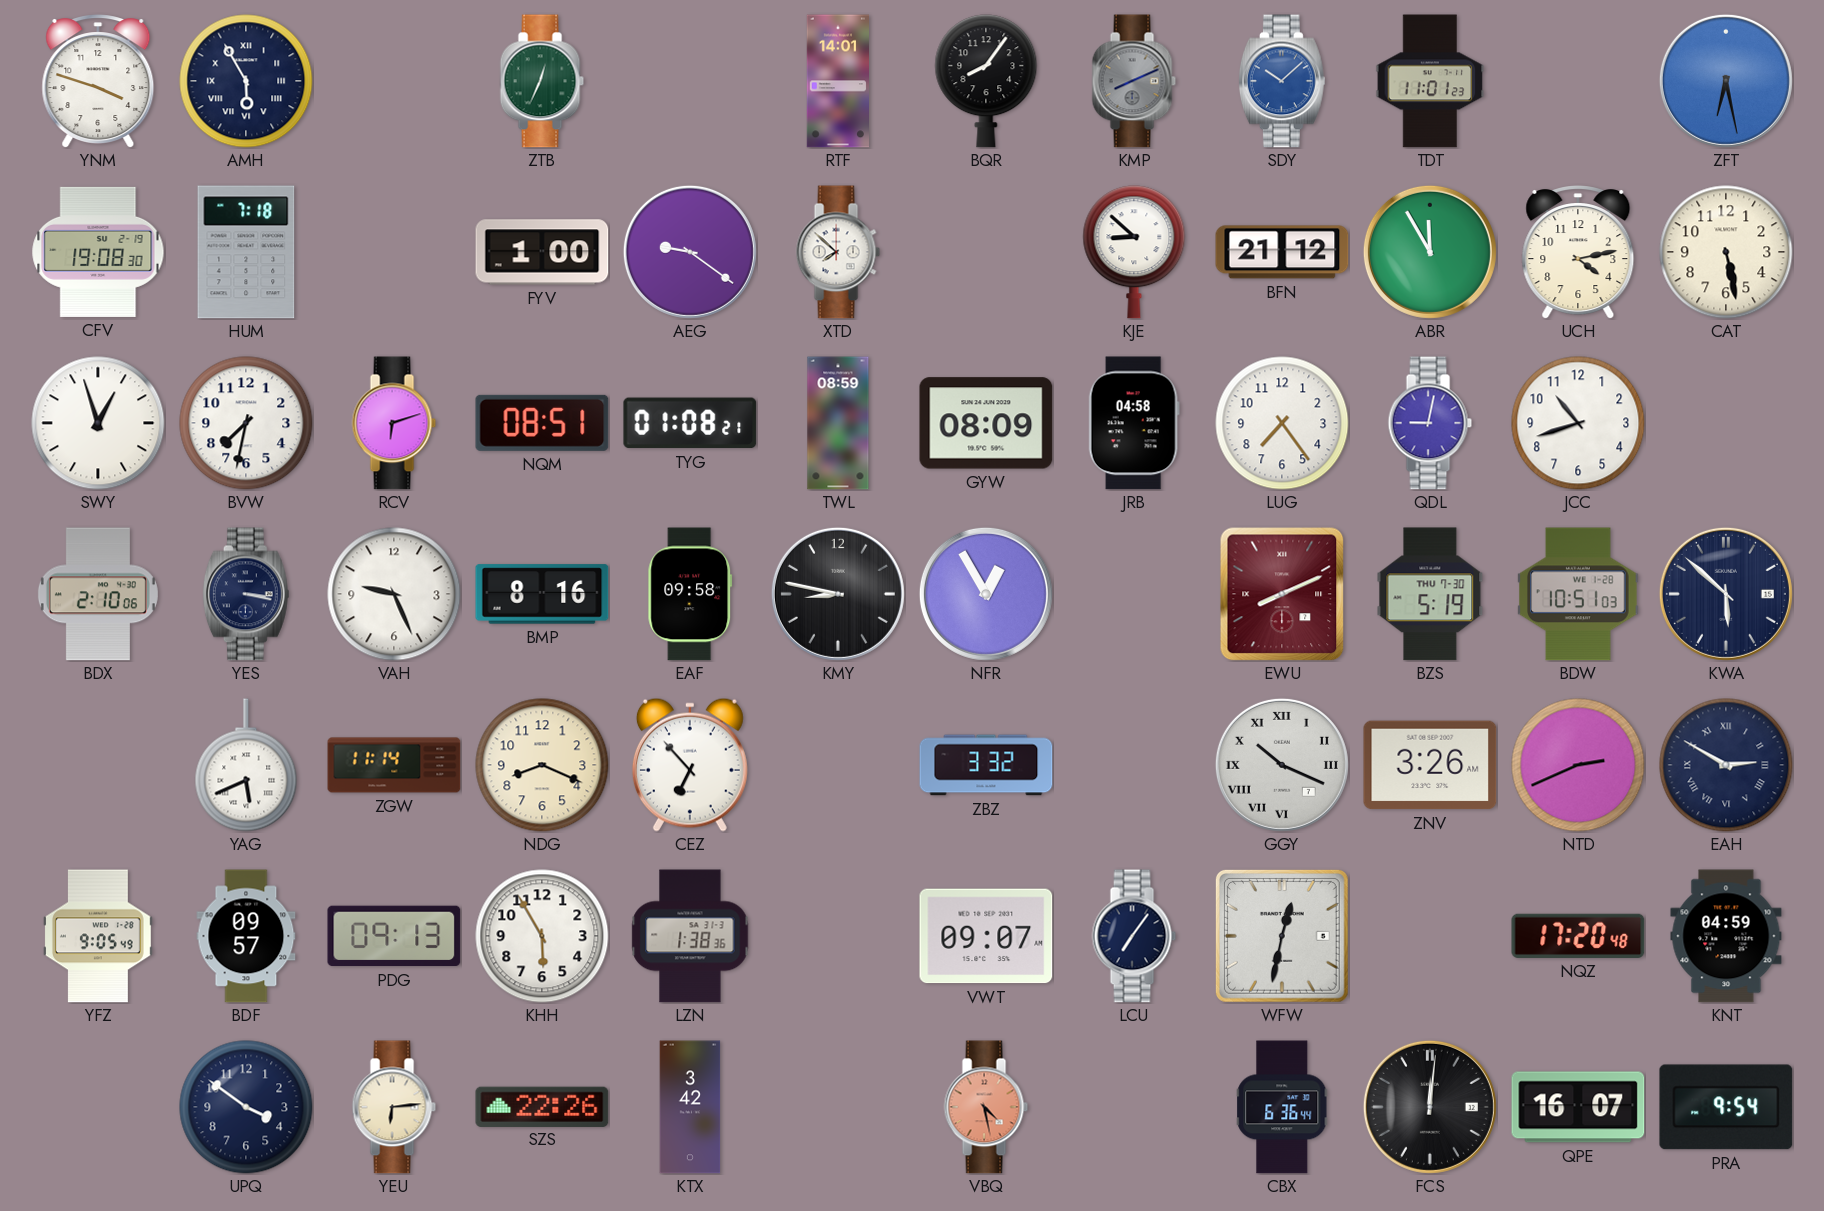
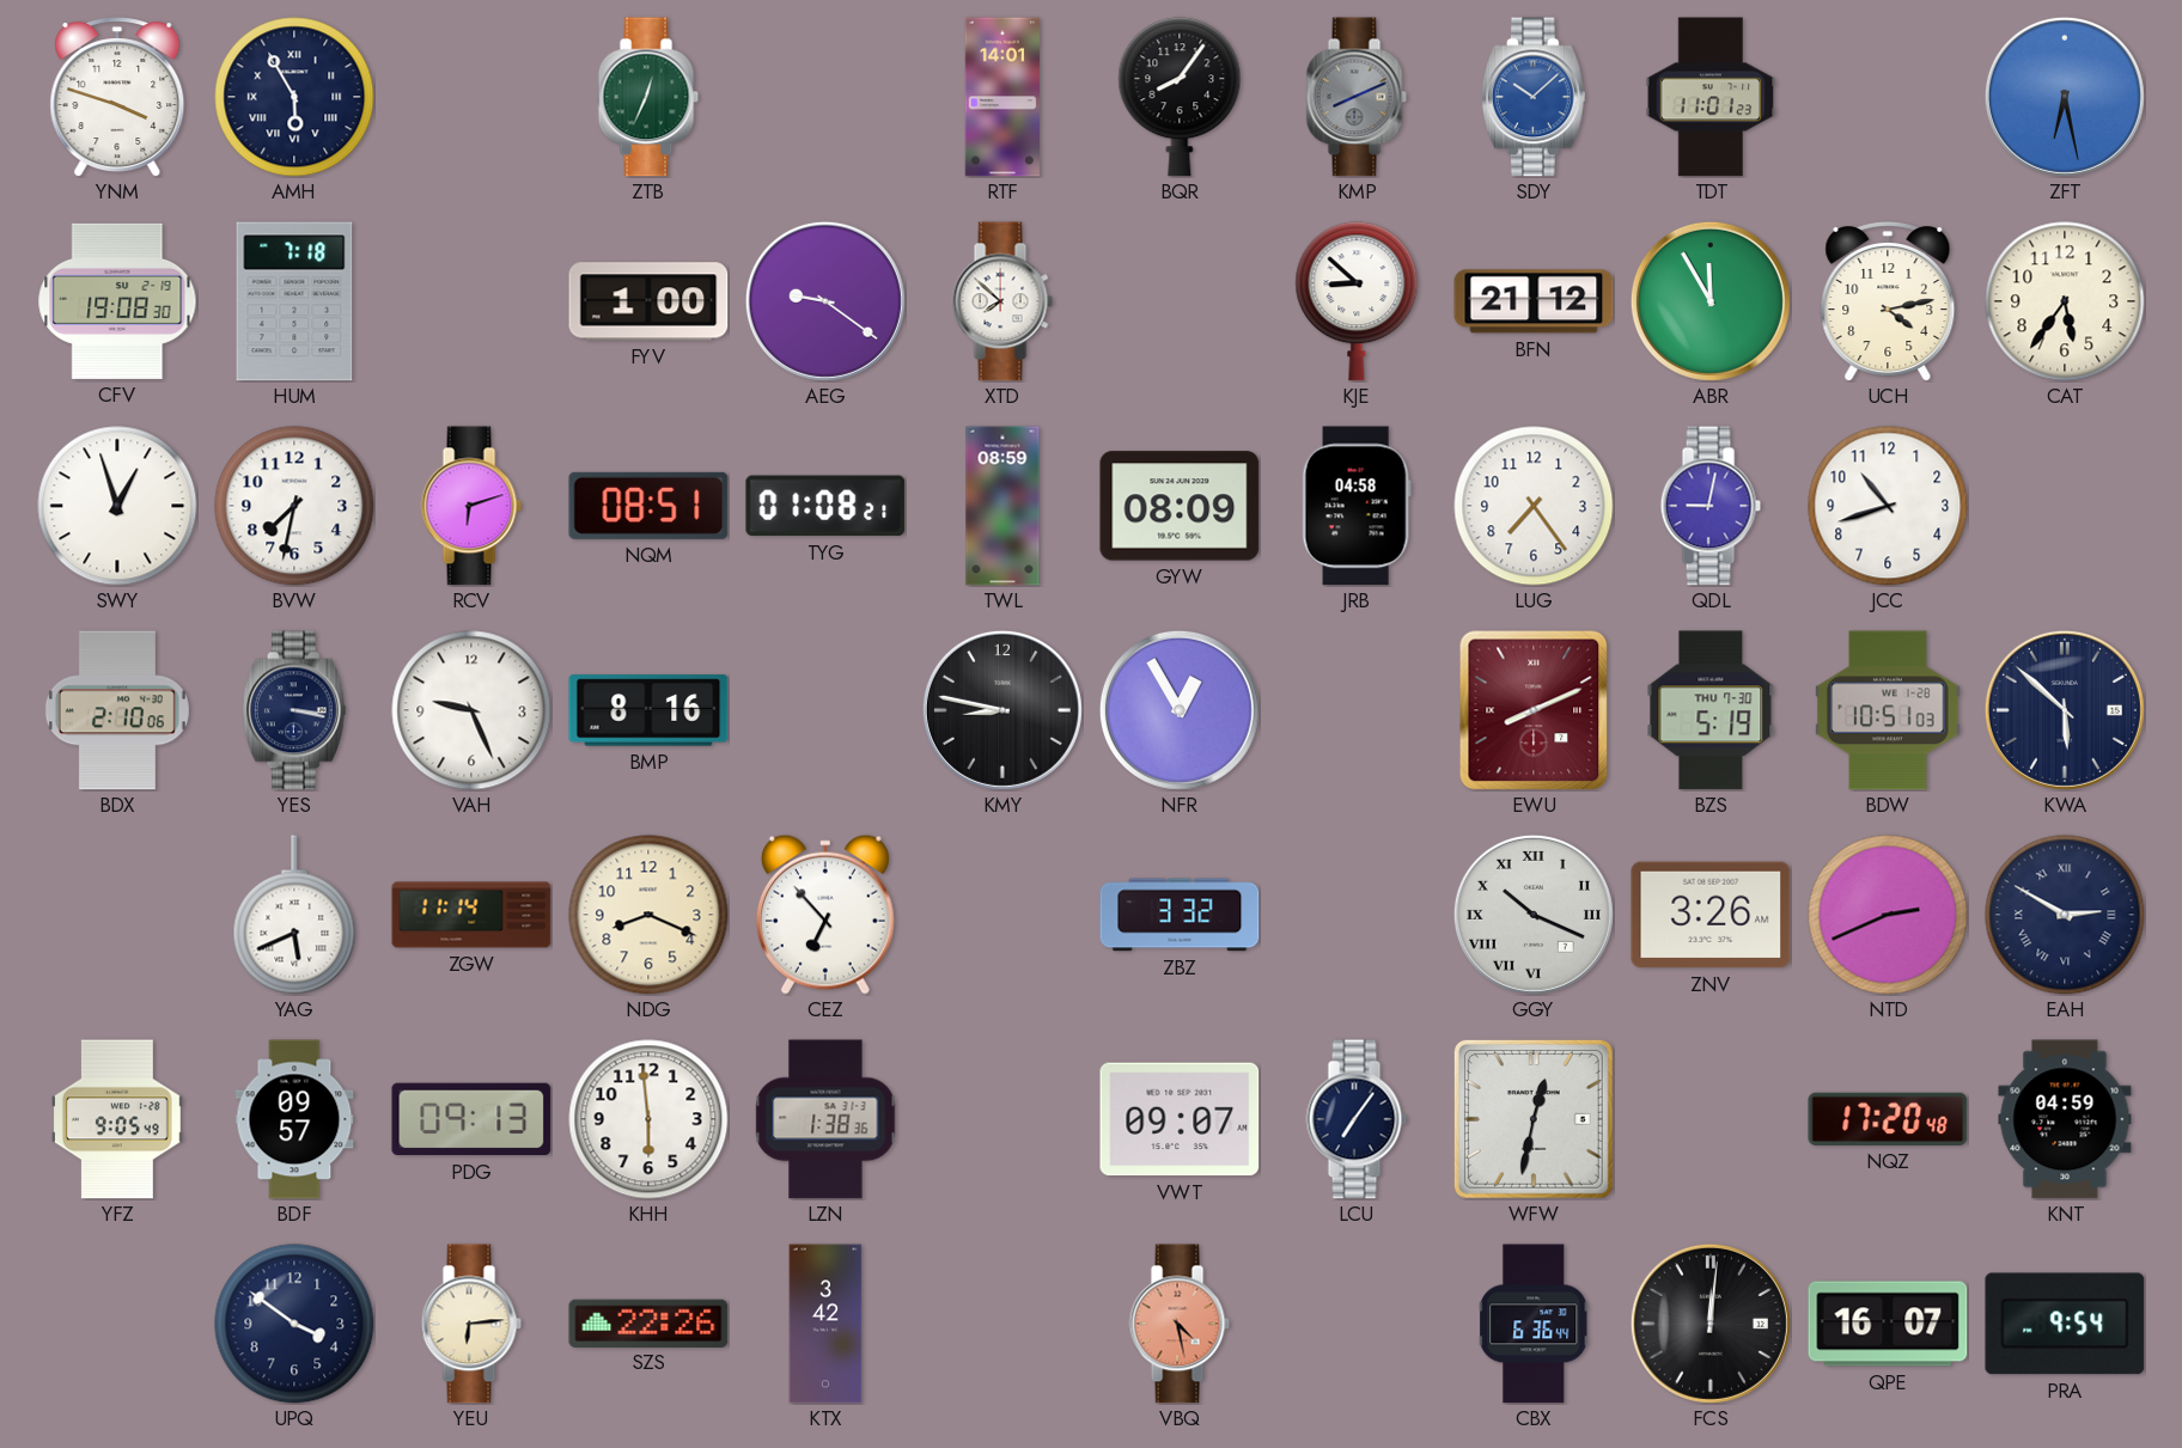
CAT: 5:28 -> 5:36
EAF: 09:58 -> none
KHH: 5:55 -> 5:59
